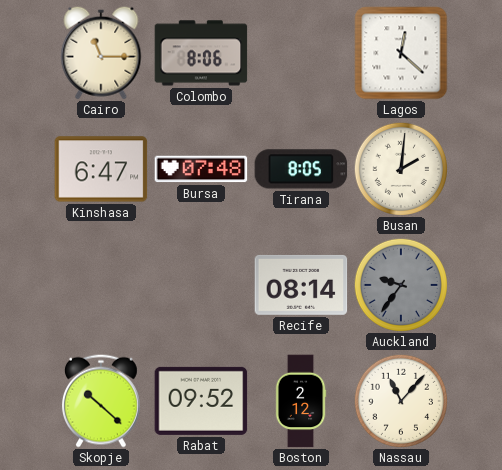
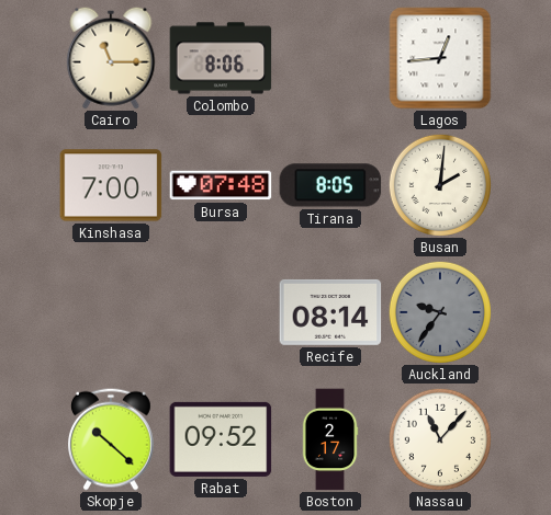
Lagos: 12:22 -> 12:44
Kinshasa: 6:47 -> 7:00
Boston: 2:12 -> 2:17
